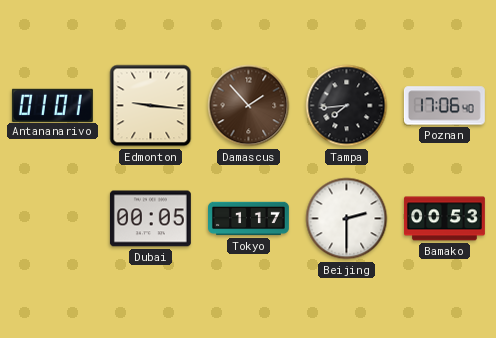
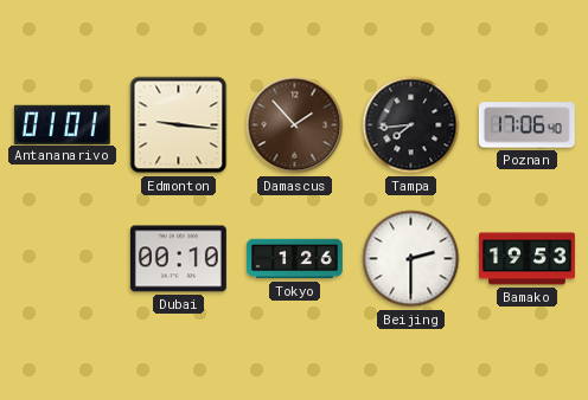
Dubai: 00:05 -> 00:10
Tokyo: 1:17 -> 1:26
Bamako: 00:53 -> 19:53
